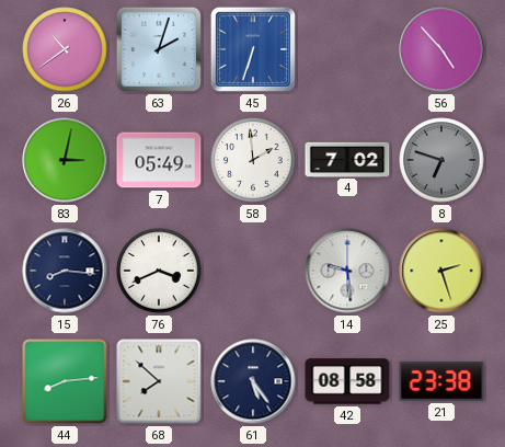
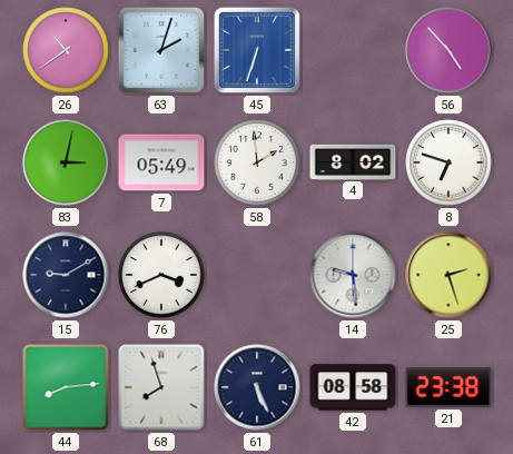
4: 7:02 -> 8:02
8 dial: grey -> white
15: 8:16 -> 9:10
68: 7:52 -> 7:57
61: 5:24 -> 5:26
